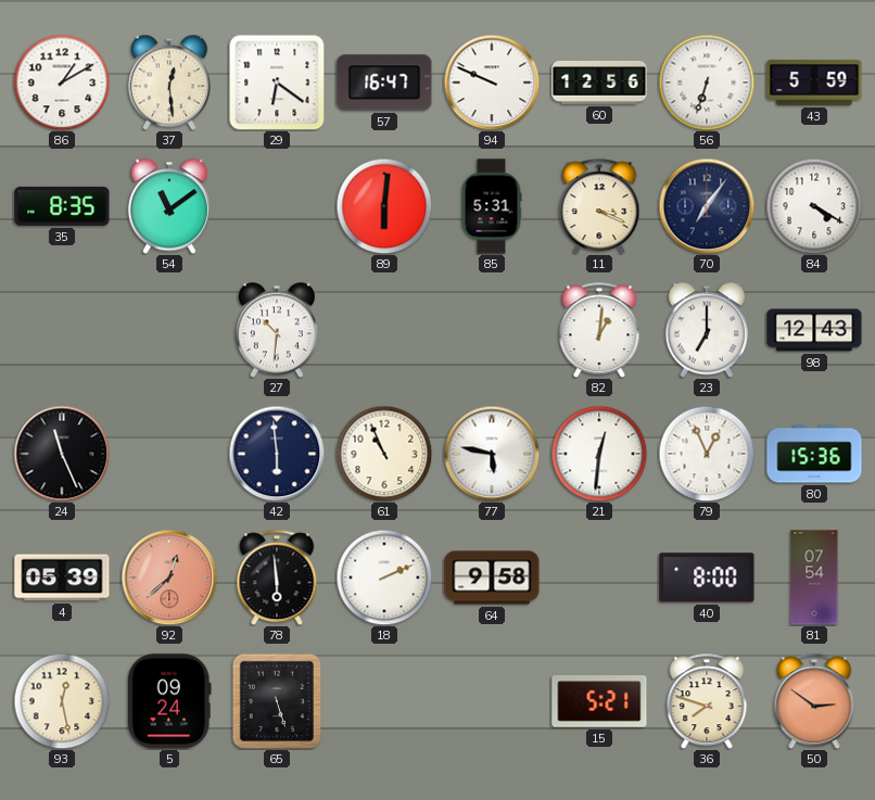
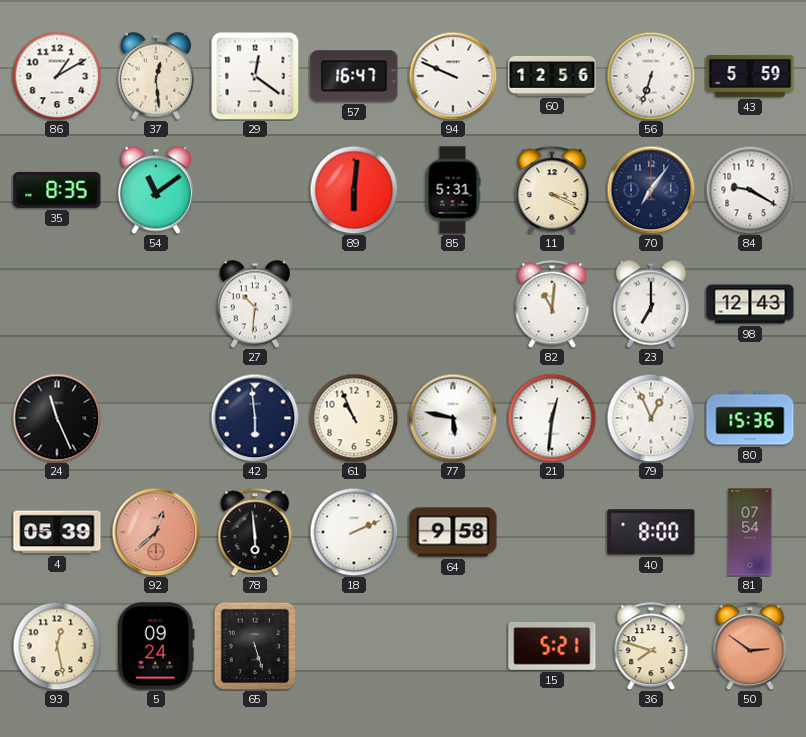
29: 6:21 -> 12:21
84: 4:20 -> 9:20
82: 1:01 -> 11:01
